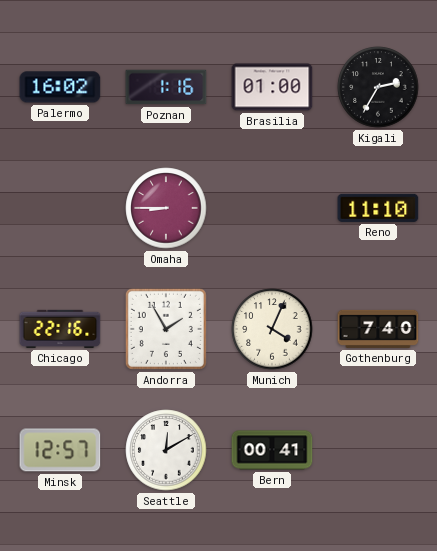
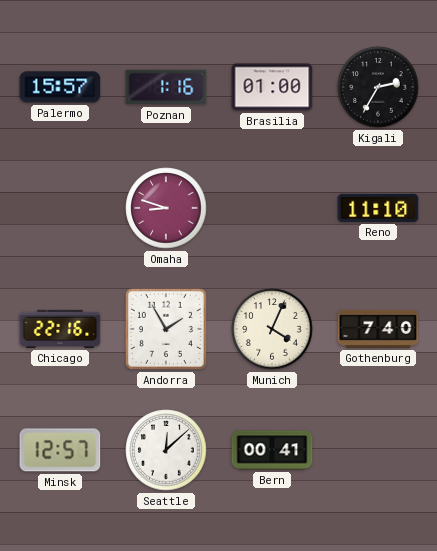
Palermo: 16:02 -> 15:57
Omaha: 8:45 -> 8:48
Seattle: 12:10 -> 12:08
